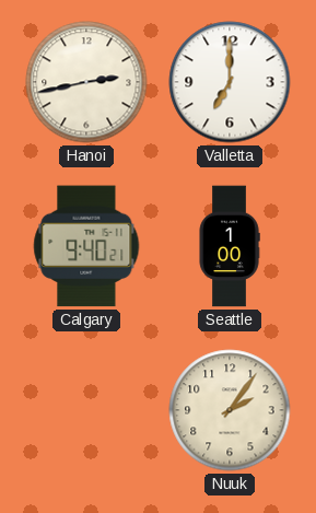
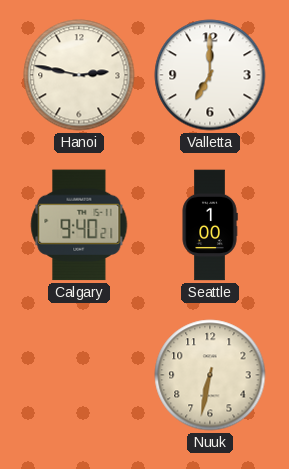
Hanoi: 2:43 -> 2:47
Nuuk: 2:06 -> 6:32
